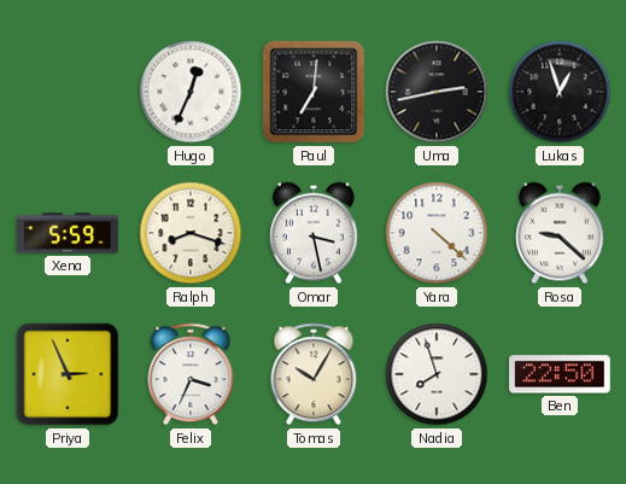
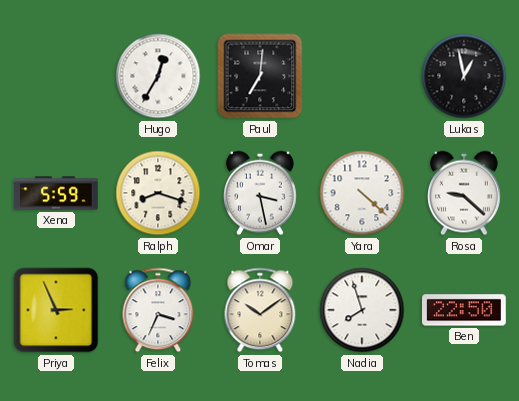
Hugo: 12:34 -> 12:35
Uma: 2:43 -> none
Lukas: 12:57 -> 12:58
Tomas: 10:05 -> 10:09
